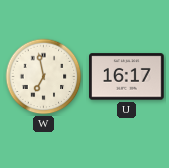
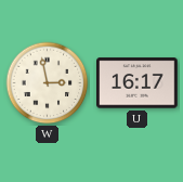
W: 6:58 -> 2:58
